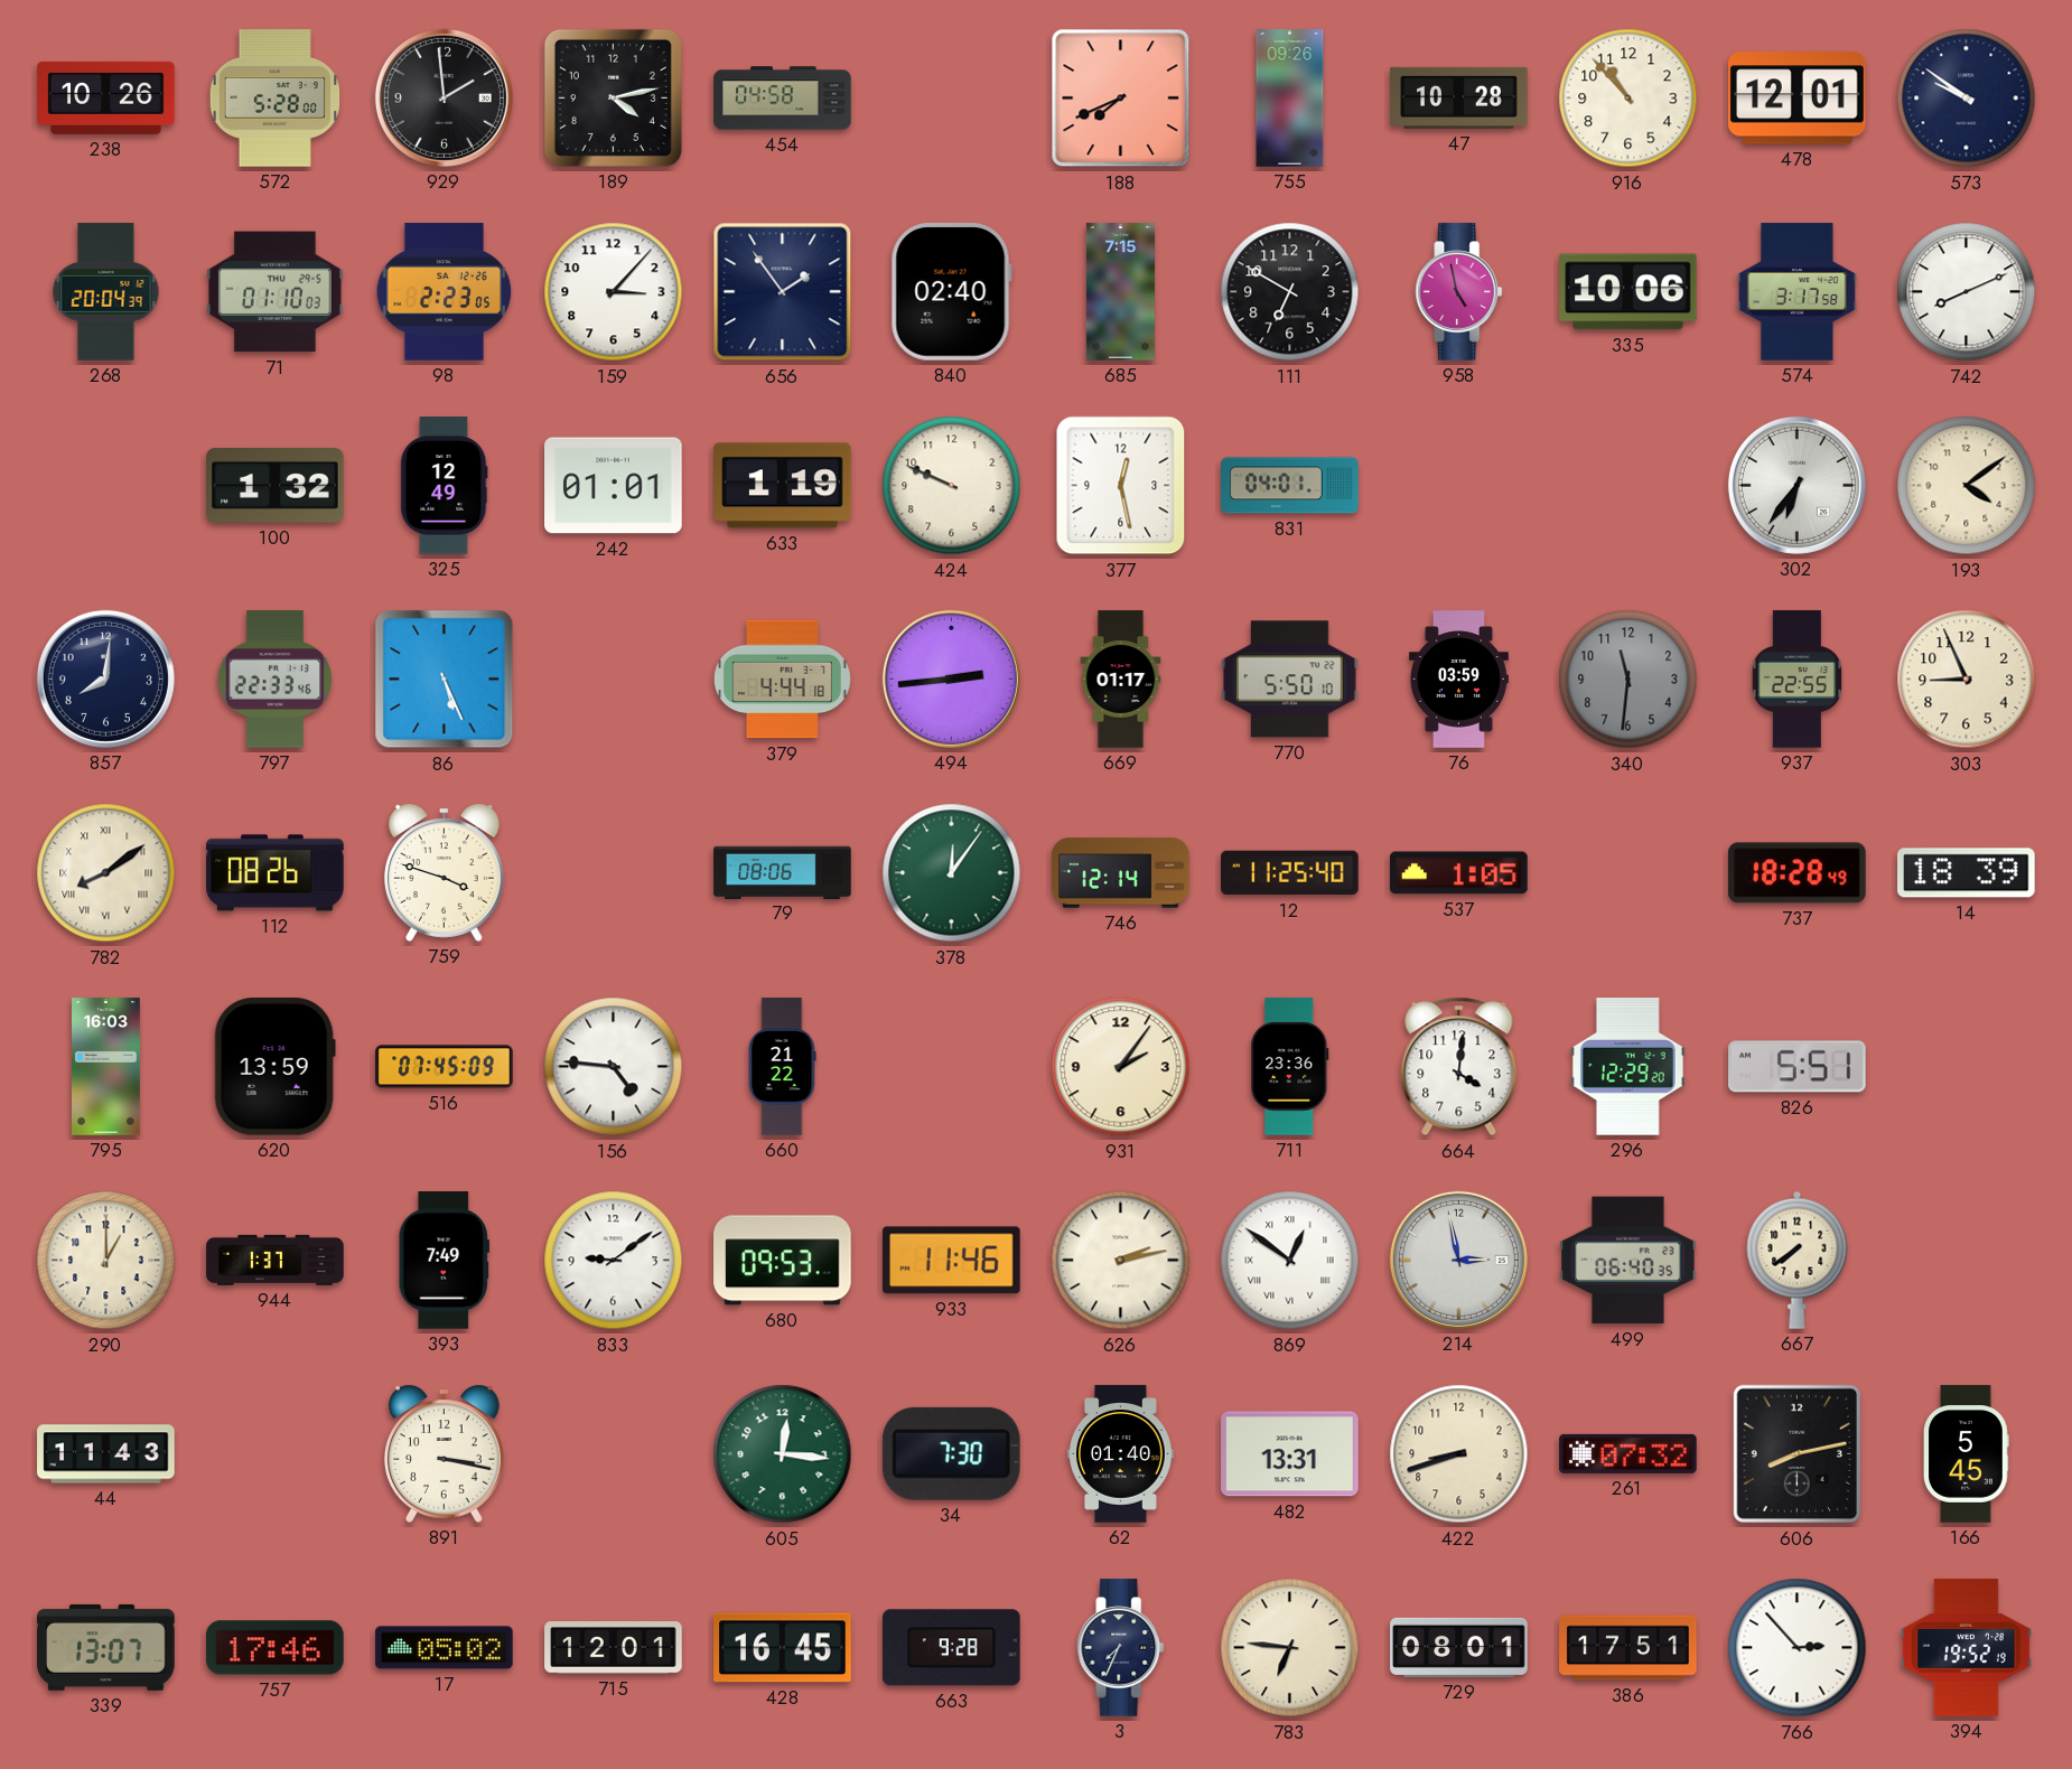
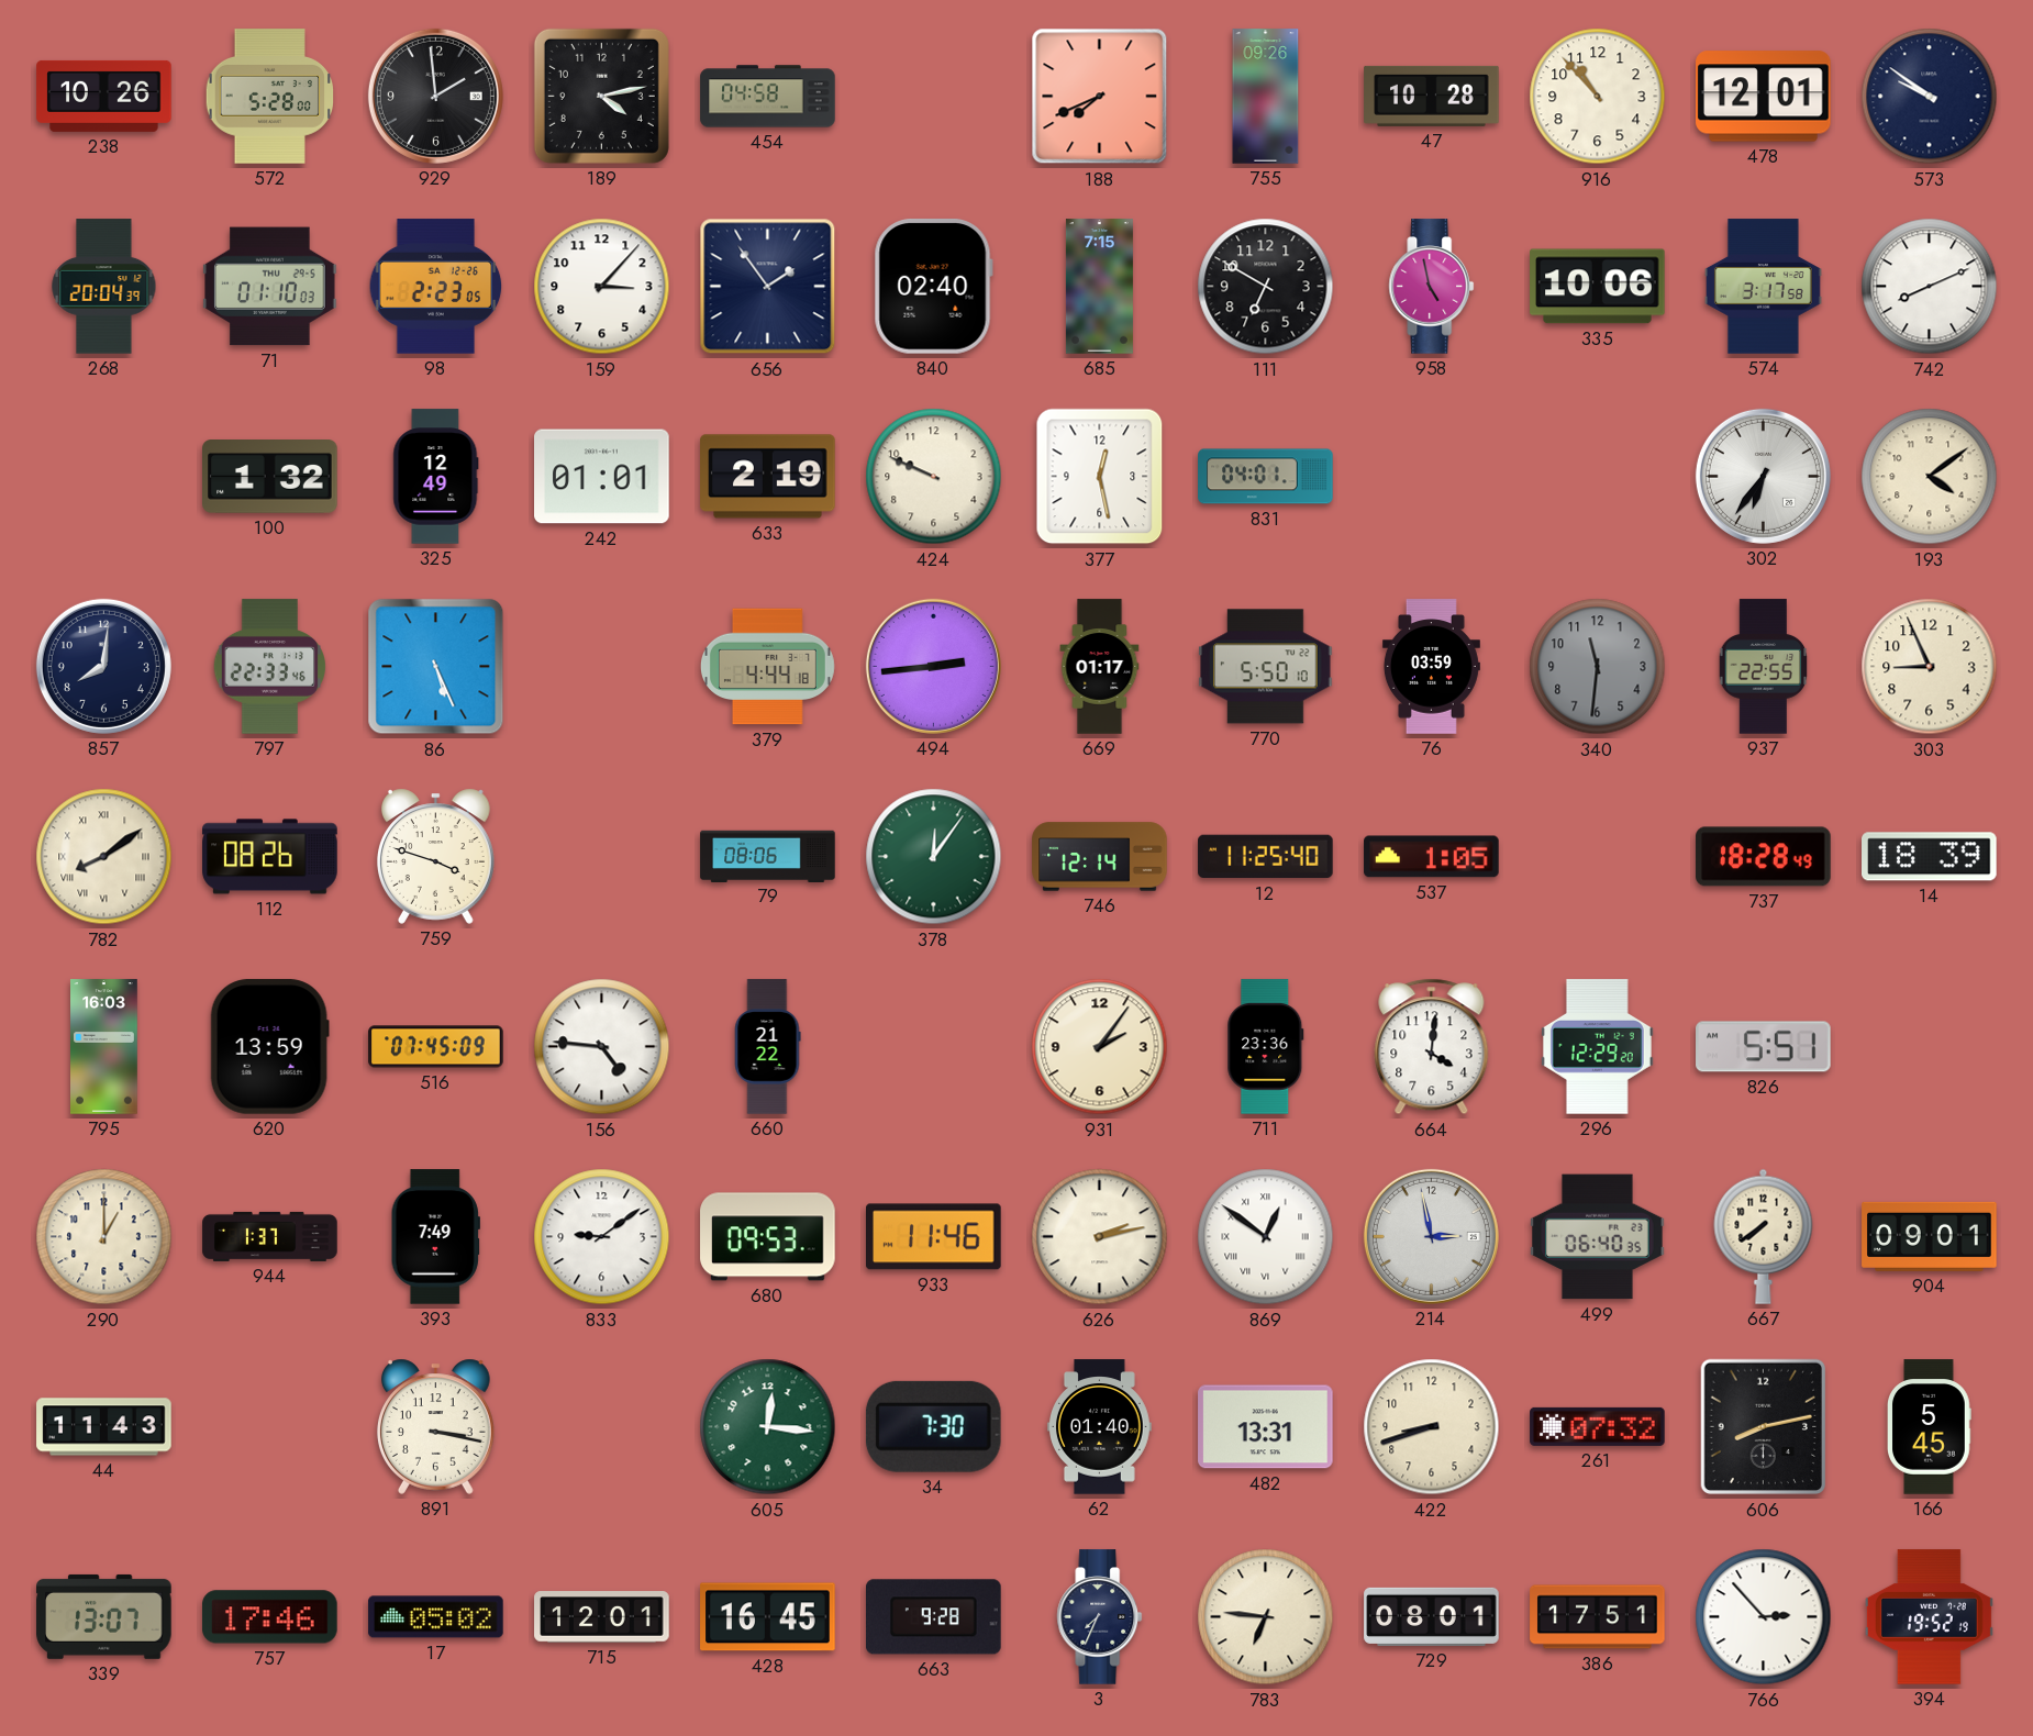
633: 1:19 -> 2:19
904: none -> 09:01
